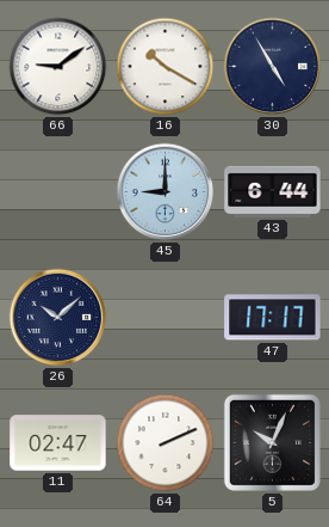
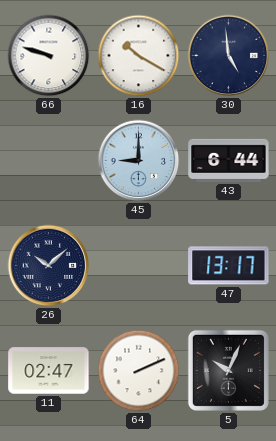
66: 9:09 -> 9:48
30: 4:55 -> 4:59
47: 17:17 -> 13:17
